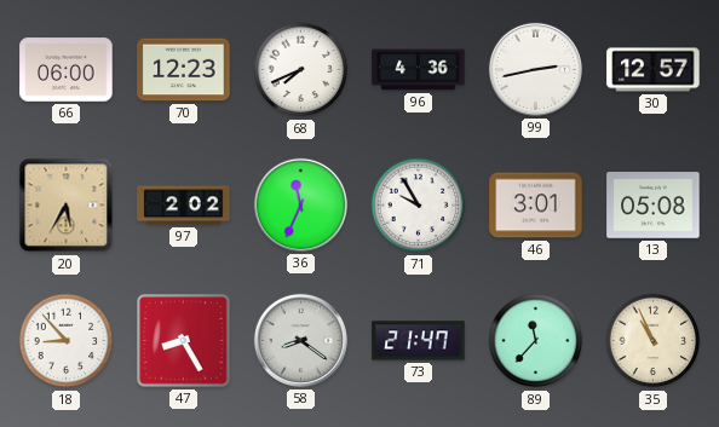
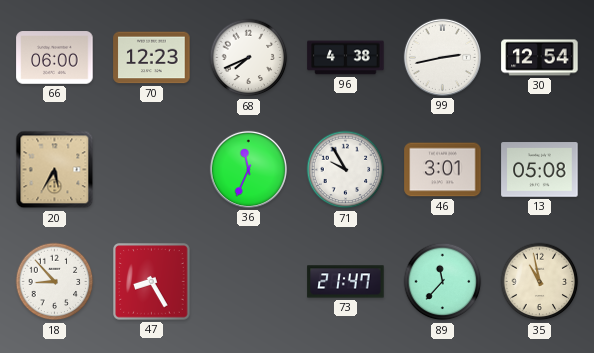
96: 4:36 -> 4:38
30: 12:57 -> 12:54
97: 2:02 -> none
58: 8:21 -> none
35: 10:56 -> 10:58
